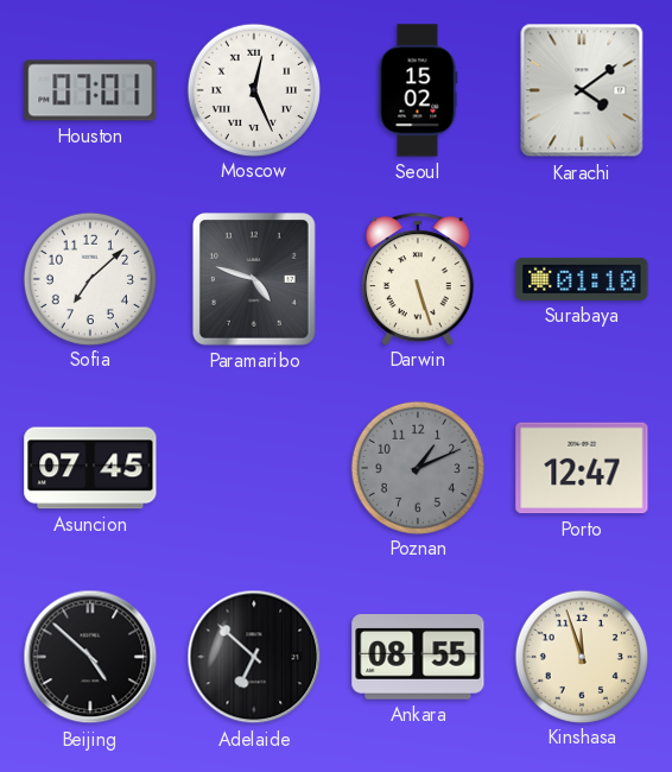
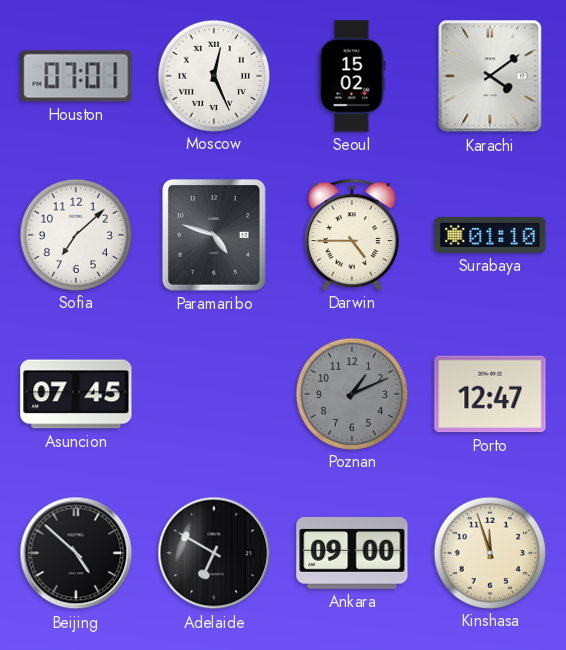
Darwin: 5:27 -> 4:45
Adelaide: 6:52 -> 6:50
Ankara: 08:55 -> 09:00
